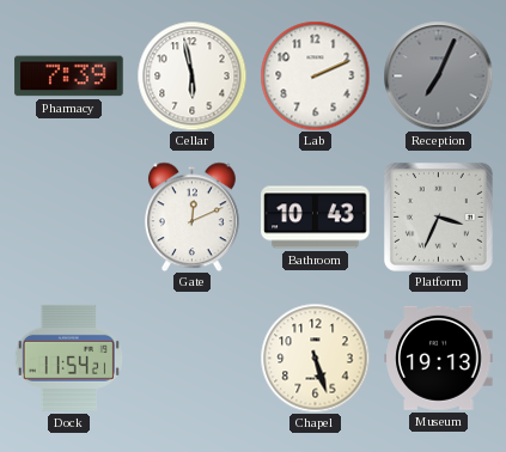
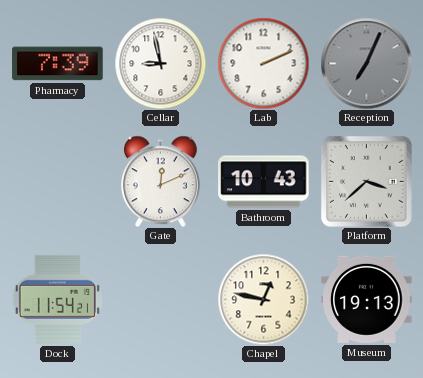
Cellar: 5:58 -> 8:58
Platform: 3:34 -> 3:38
Chapel: 5:27 -> 12:47
